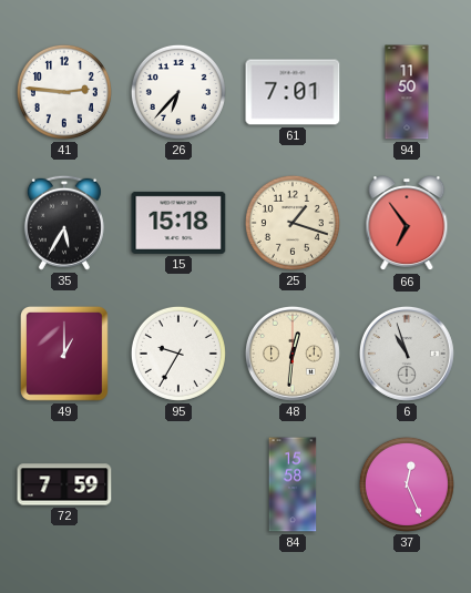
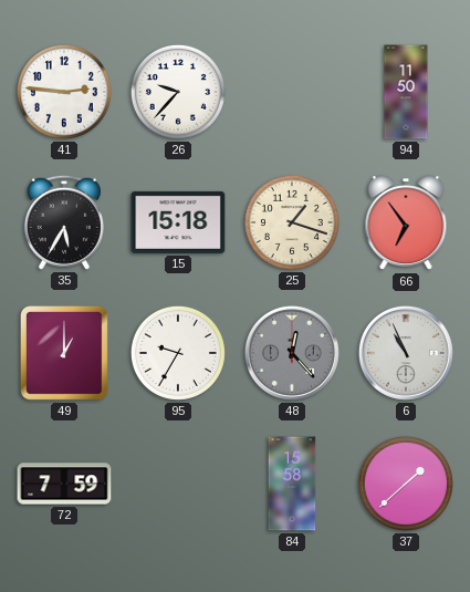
26: 6:37 -> 9:37
61: 7:01 -> none
48: 12:31 -> 12:23
48 dial: cream -> grey
6: 10:57 -> 10:56
37: 12:26 -> 1:38
